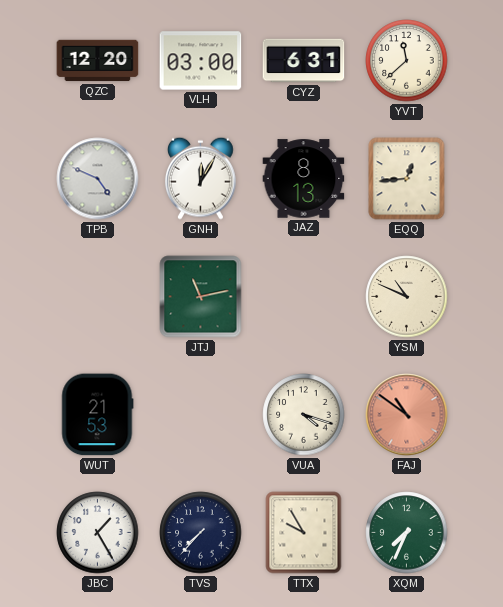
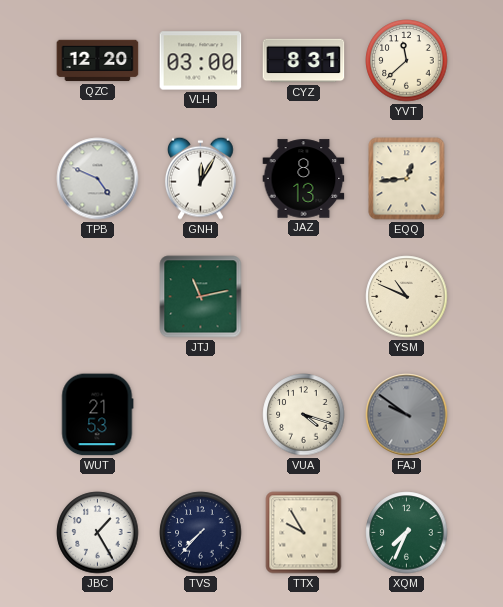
CYZ: 6:31 -> 8:31
FAJ: 10:51 -> 9:51
FAJ dial: salmon -> grey
